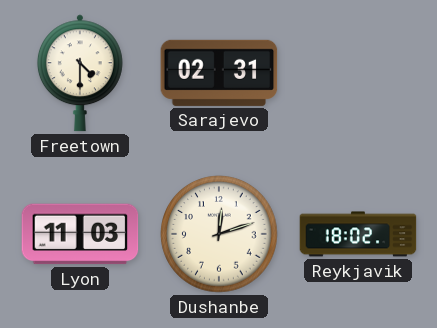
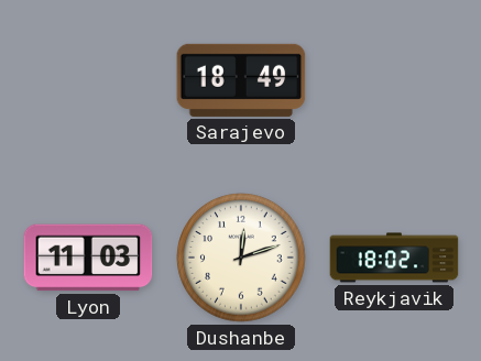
Freetown: 4:30 -> none
Sarajevo: 02:31 -> 18:49
